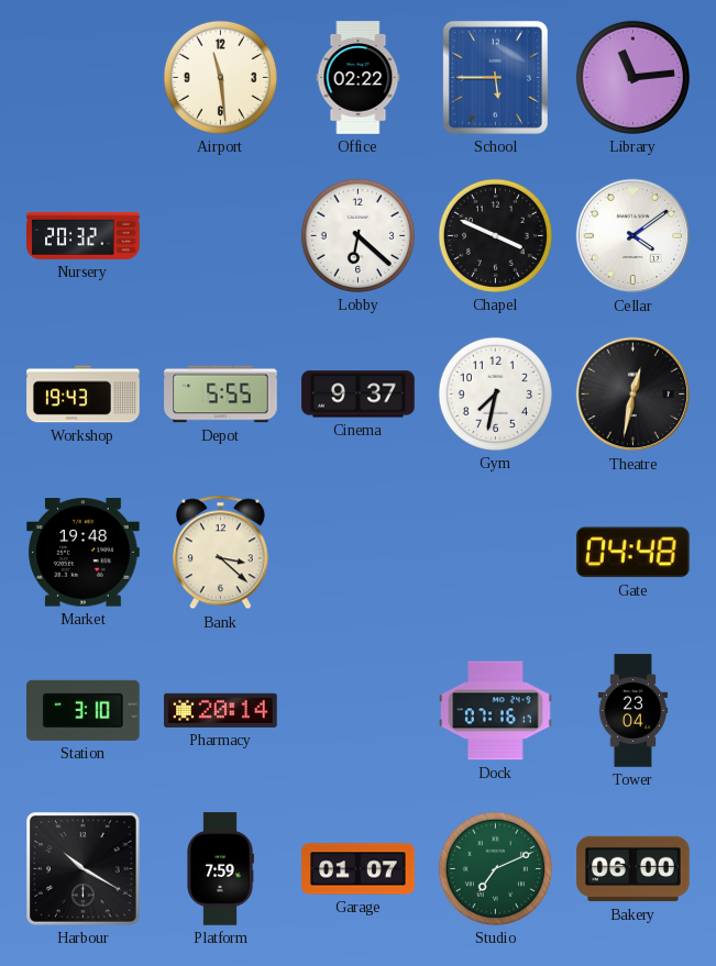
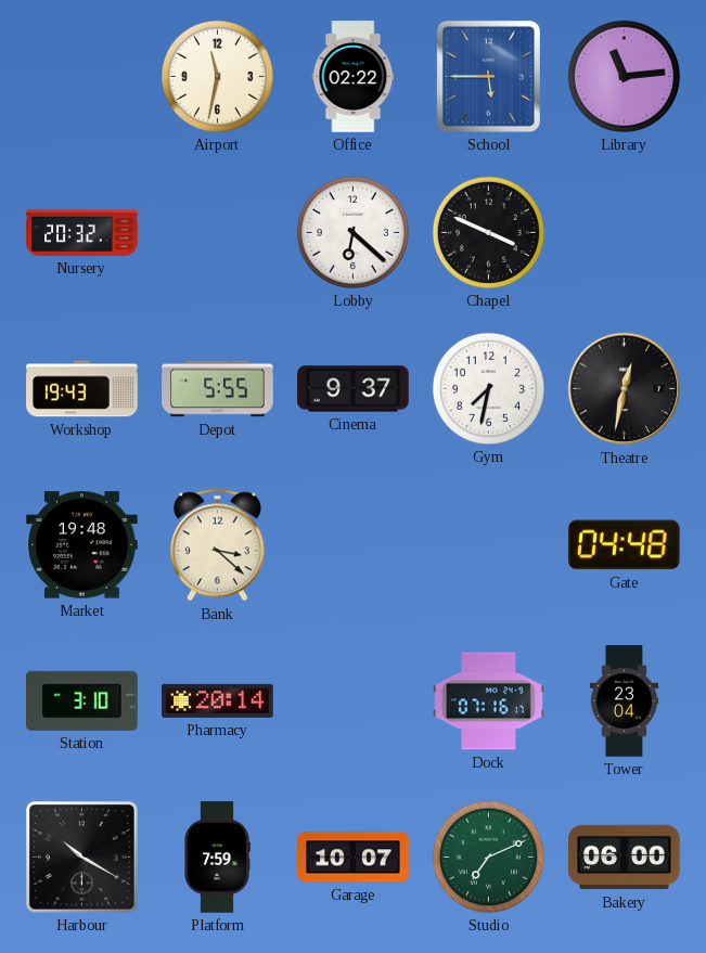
Airport: 11:29 -> 11:32
Cellar: 4:09 -> none
Garage: 01:07 -> 10:07
